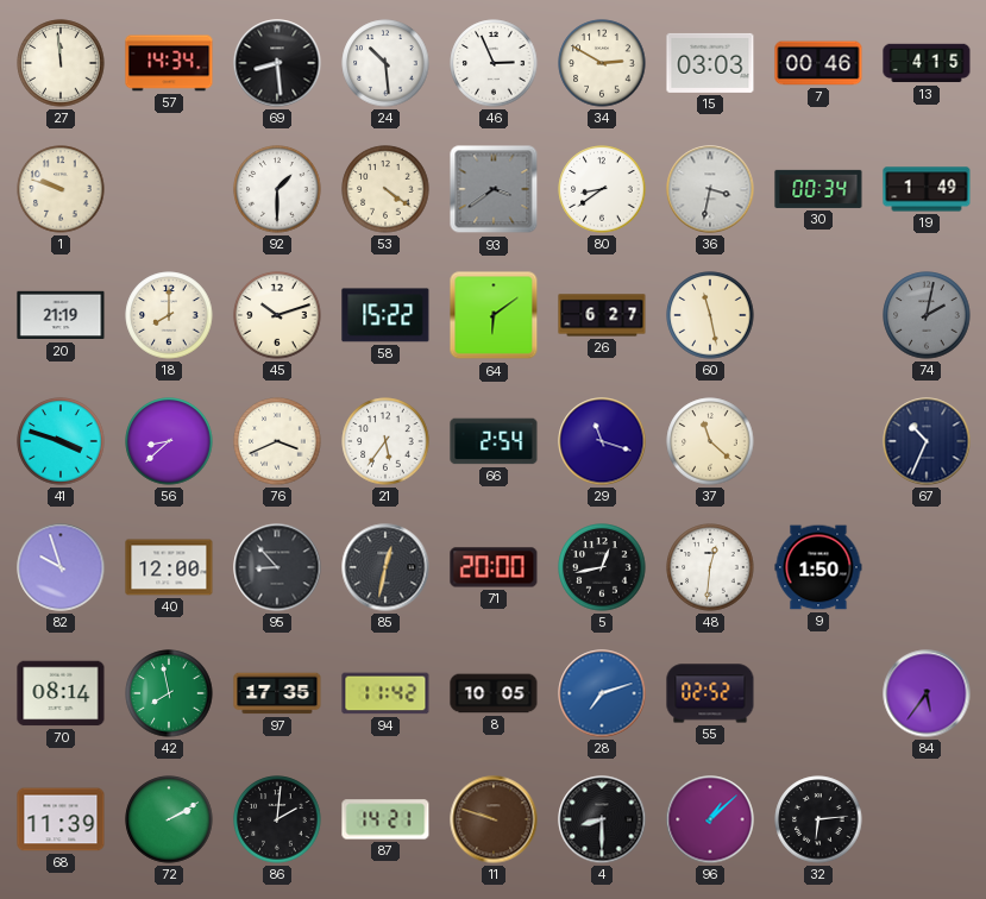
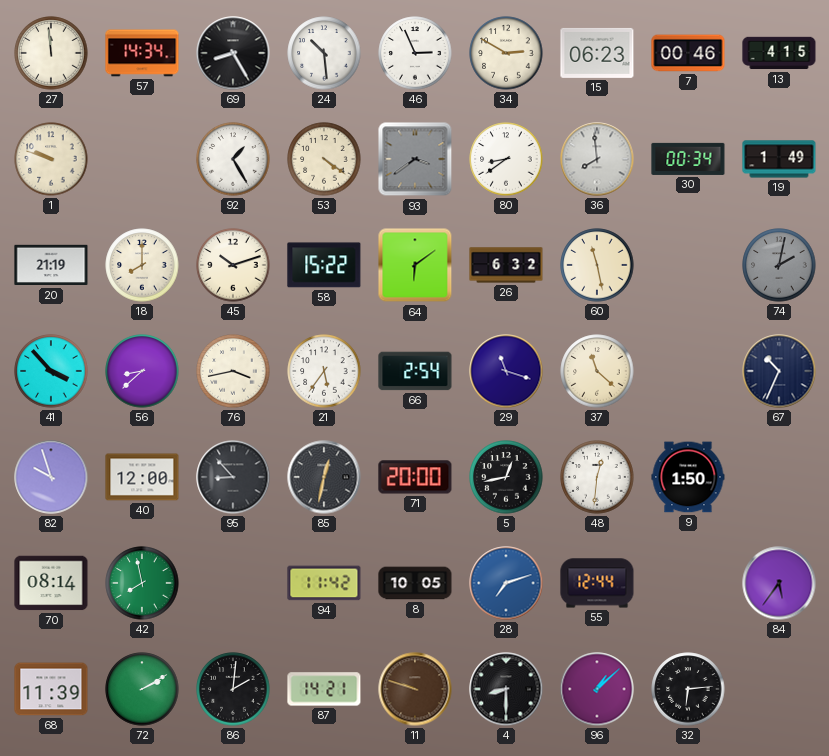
69: 8:29 -> 8:25
15: 03:03 -> 06:23
92: 1:30 -> 1:25
36: 3:32 -> 7:59
26: 6:27 -> 6:32
41: 3:48 -> 3:53
76: 3:41 -> 3:43
97: 17:35 -> none
55: 02:52 -> 12:44
